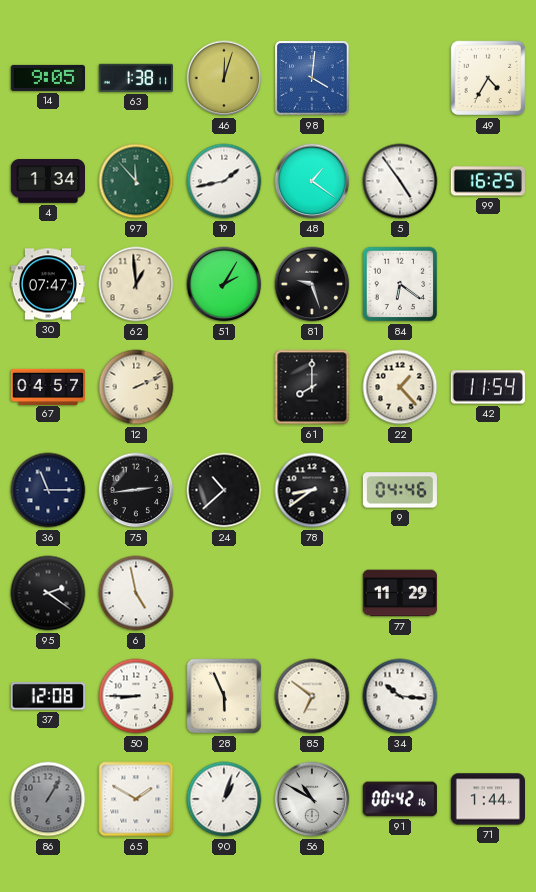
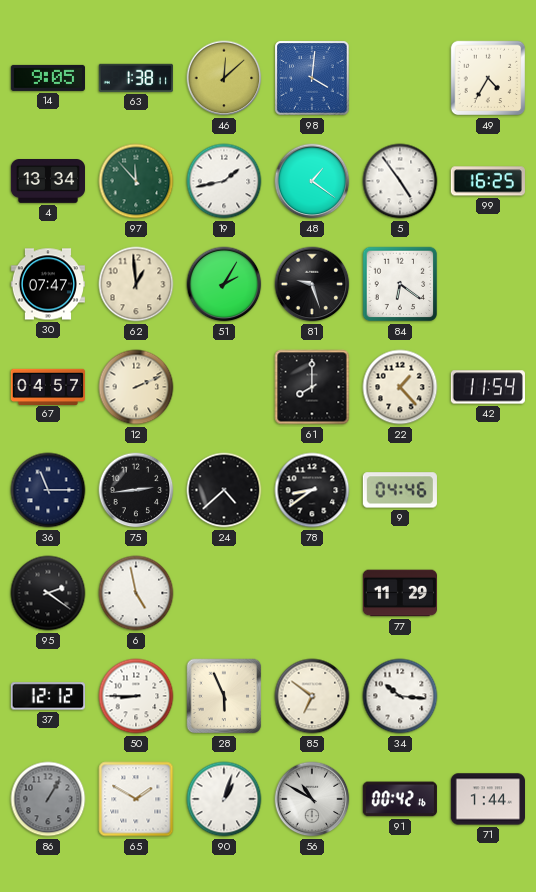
46: 12:03 -> 12:08
4: 1:34 -> 13:34
24: 10:38 -> 4:38
37: 12:08 -> 12:12
